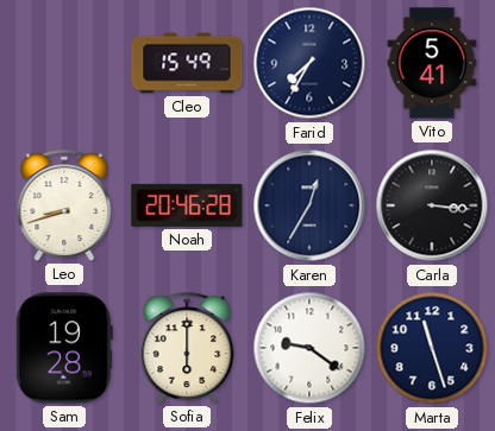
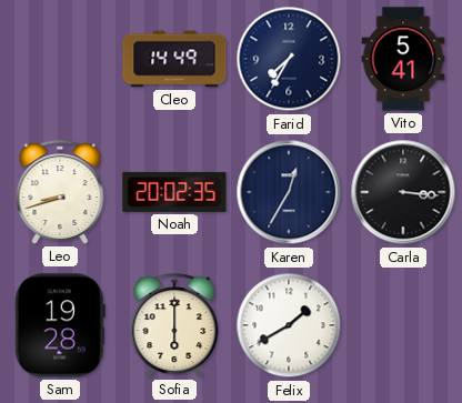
Cleo: 15:49 -> 14:49
Noah: 20:46 -> 20:02
Felix: 9:21 -> 1:40
Marta: 11:27 -> none
